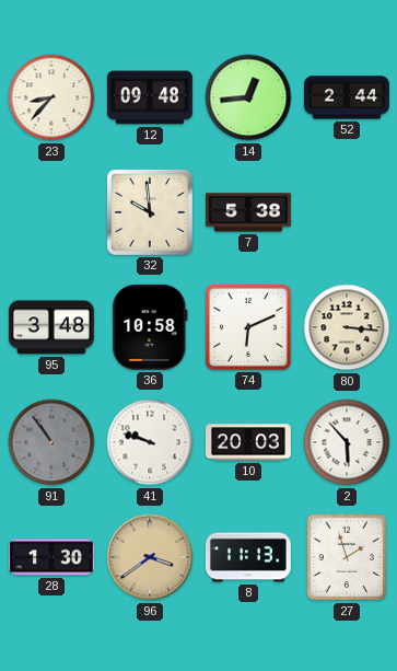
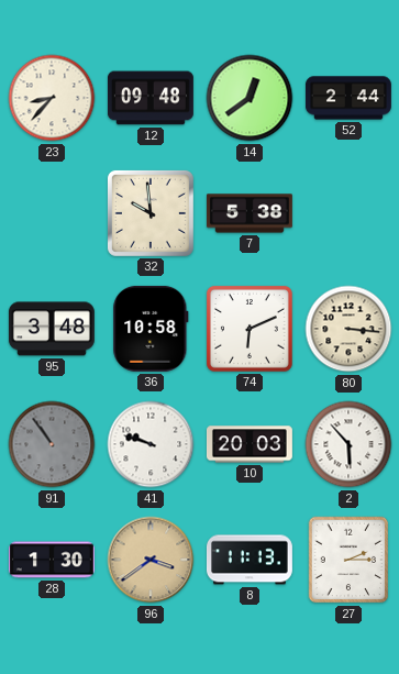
14: 12:44 -> 12:39
27: 1:57 -> 2:15
